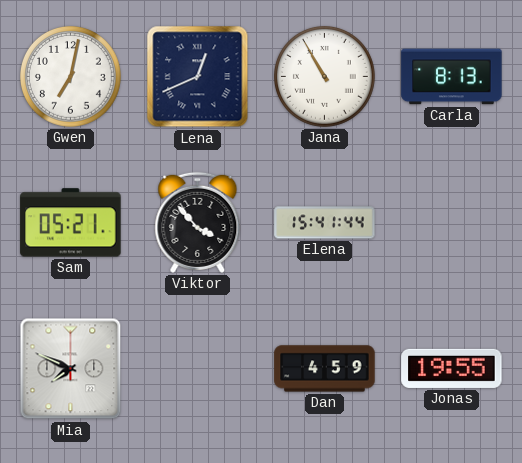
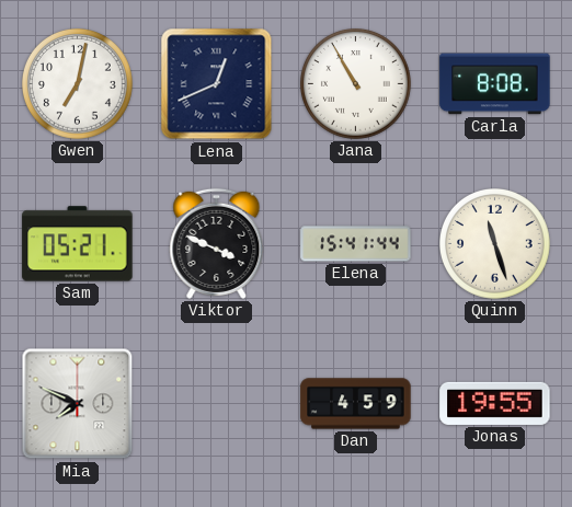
Carla: 8:13 -> 8:08
Viktor: 3:53 -> 3:49
Quinn: none -> 11:27
